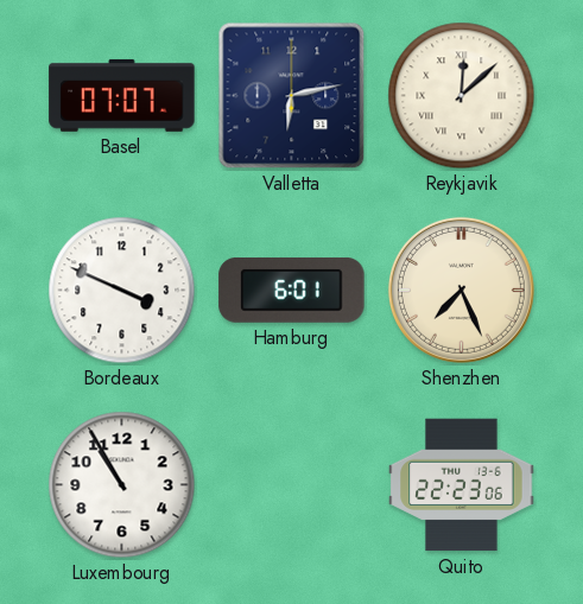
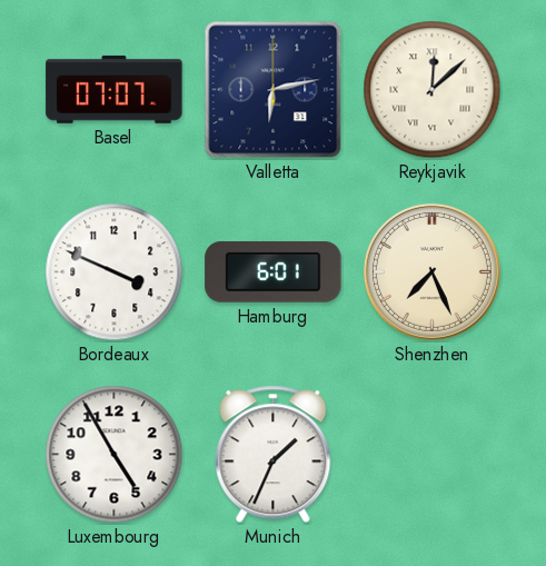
Luxembourg: 10:55 -> 4:55
Munich: none -> 1:34
Quito: 22:23 -> none
